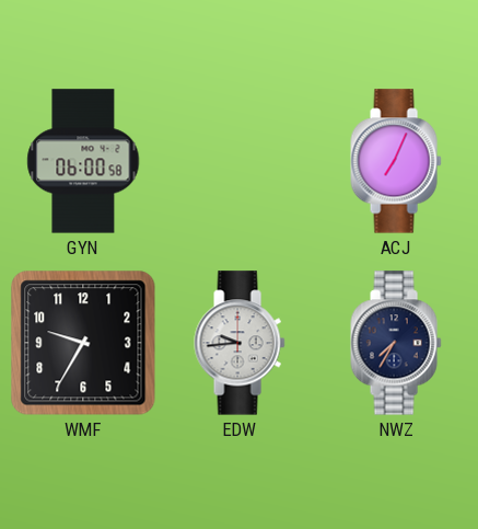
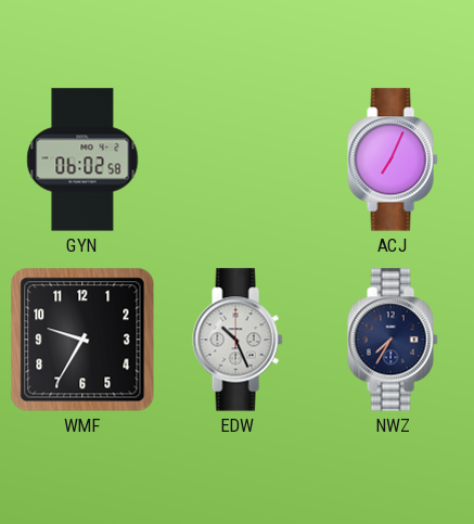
GYN: 06:00 -> 06:02
EDW: 9:44 -> 10:26
